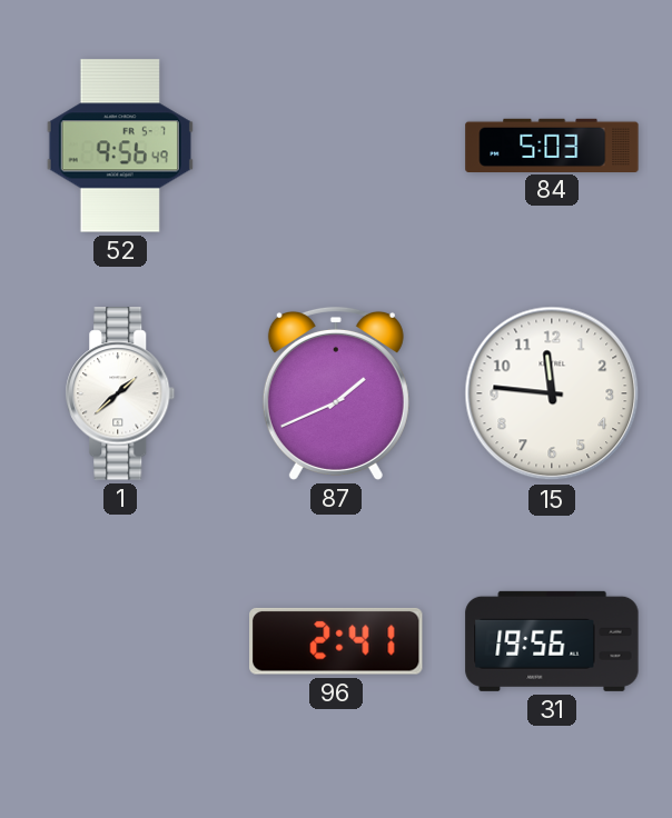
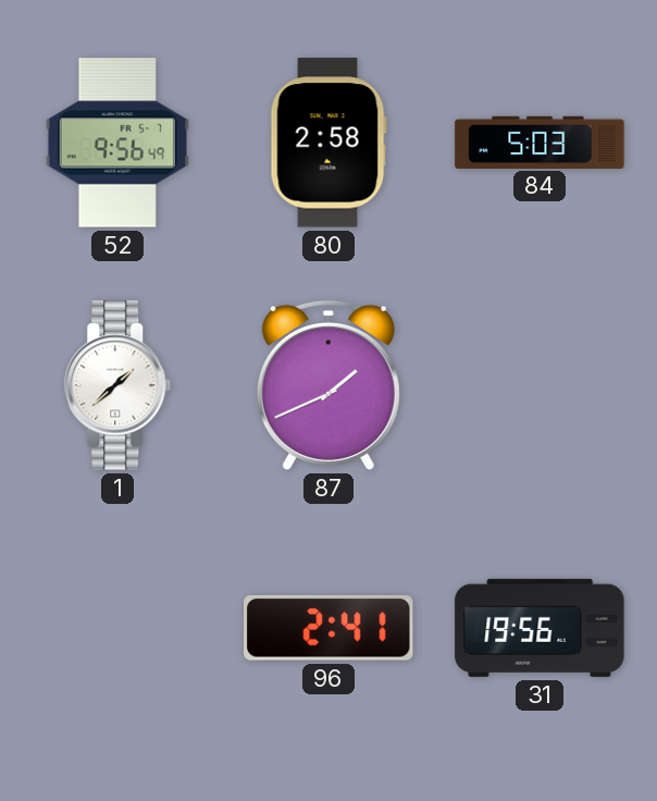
80: none -> 2:58
15: 11:46 -> none
